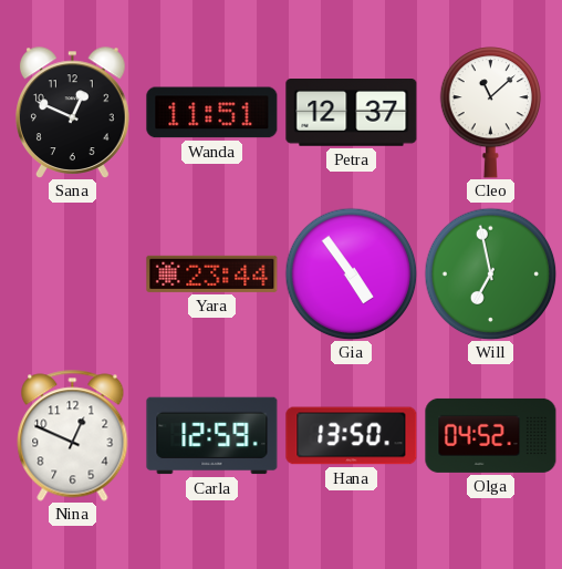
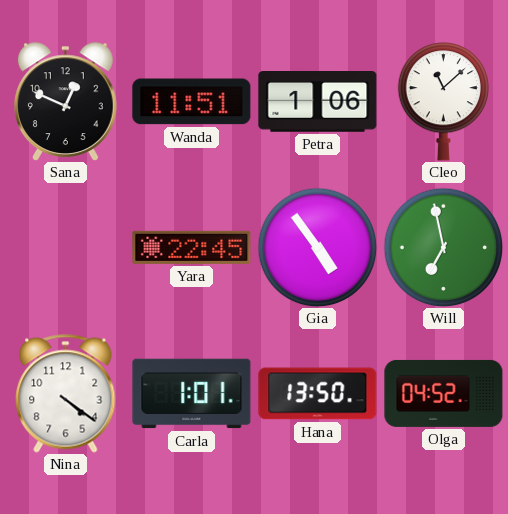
Petra: 12:37 -> 1:06
Yara: 23:44 -> 22:45
Nina: 12:49 -> 4:21
Carla: 12:59 -> 1:01
